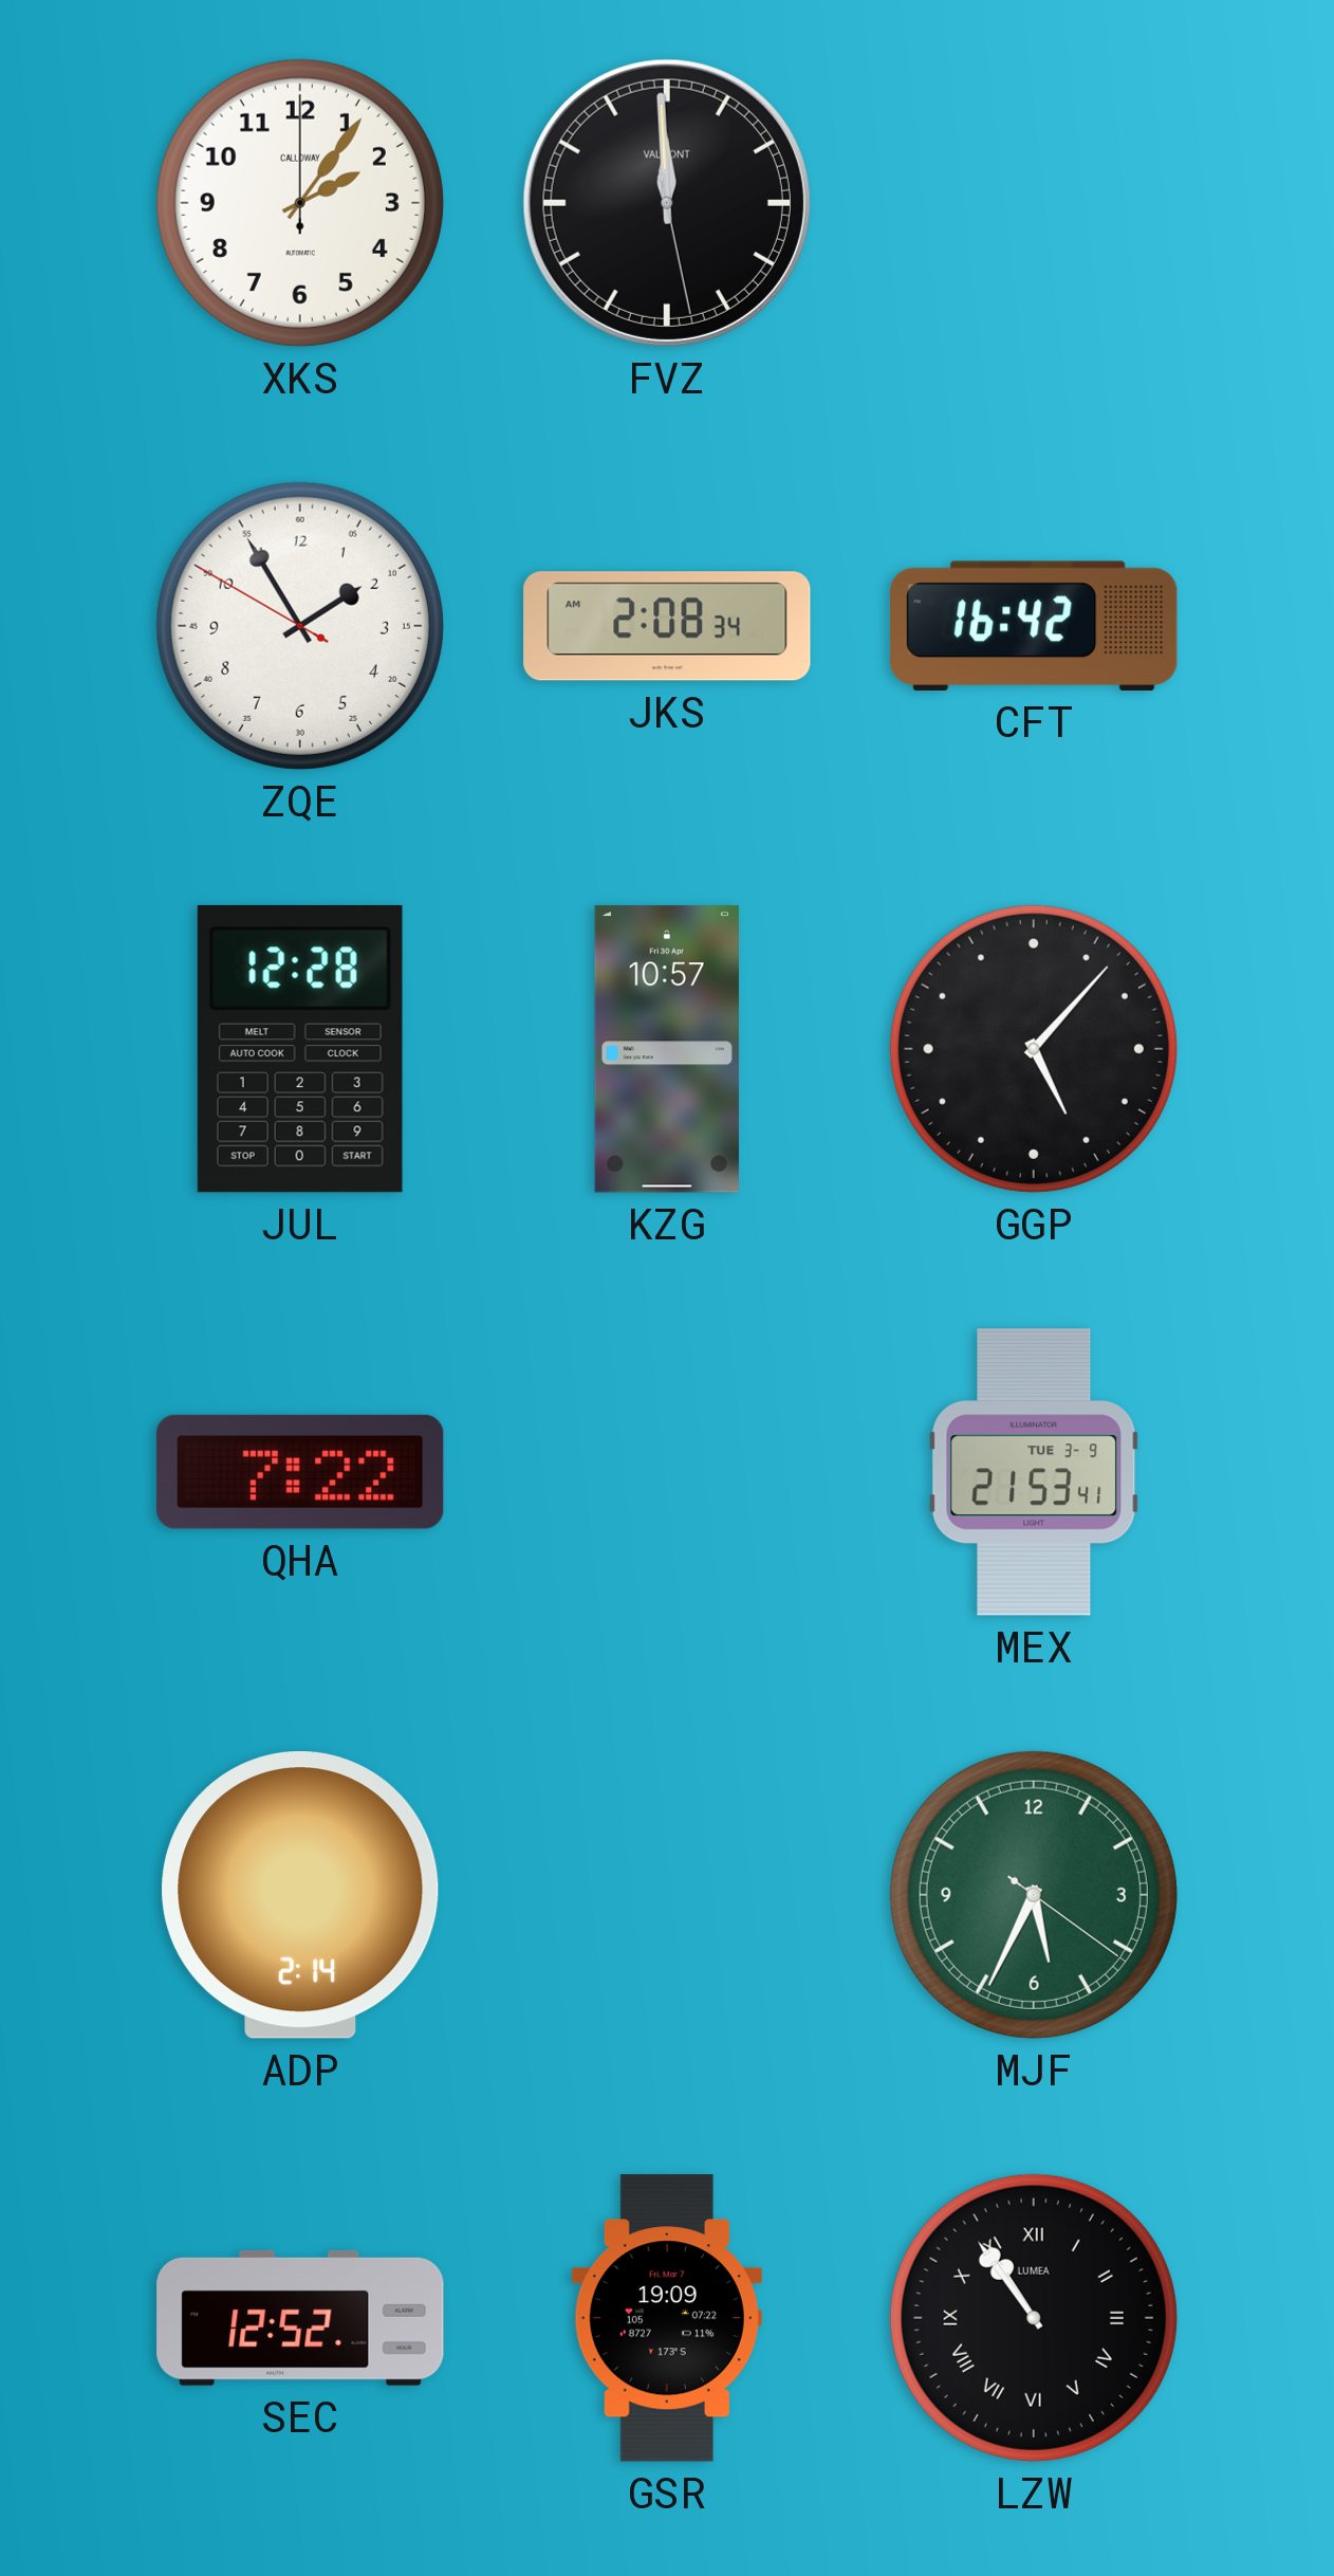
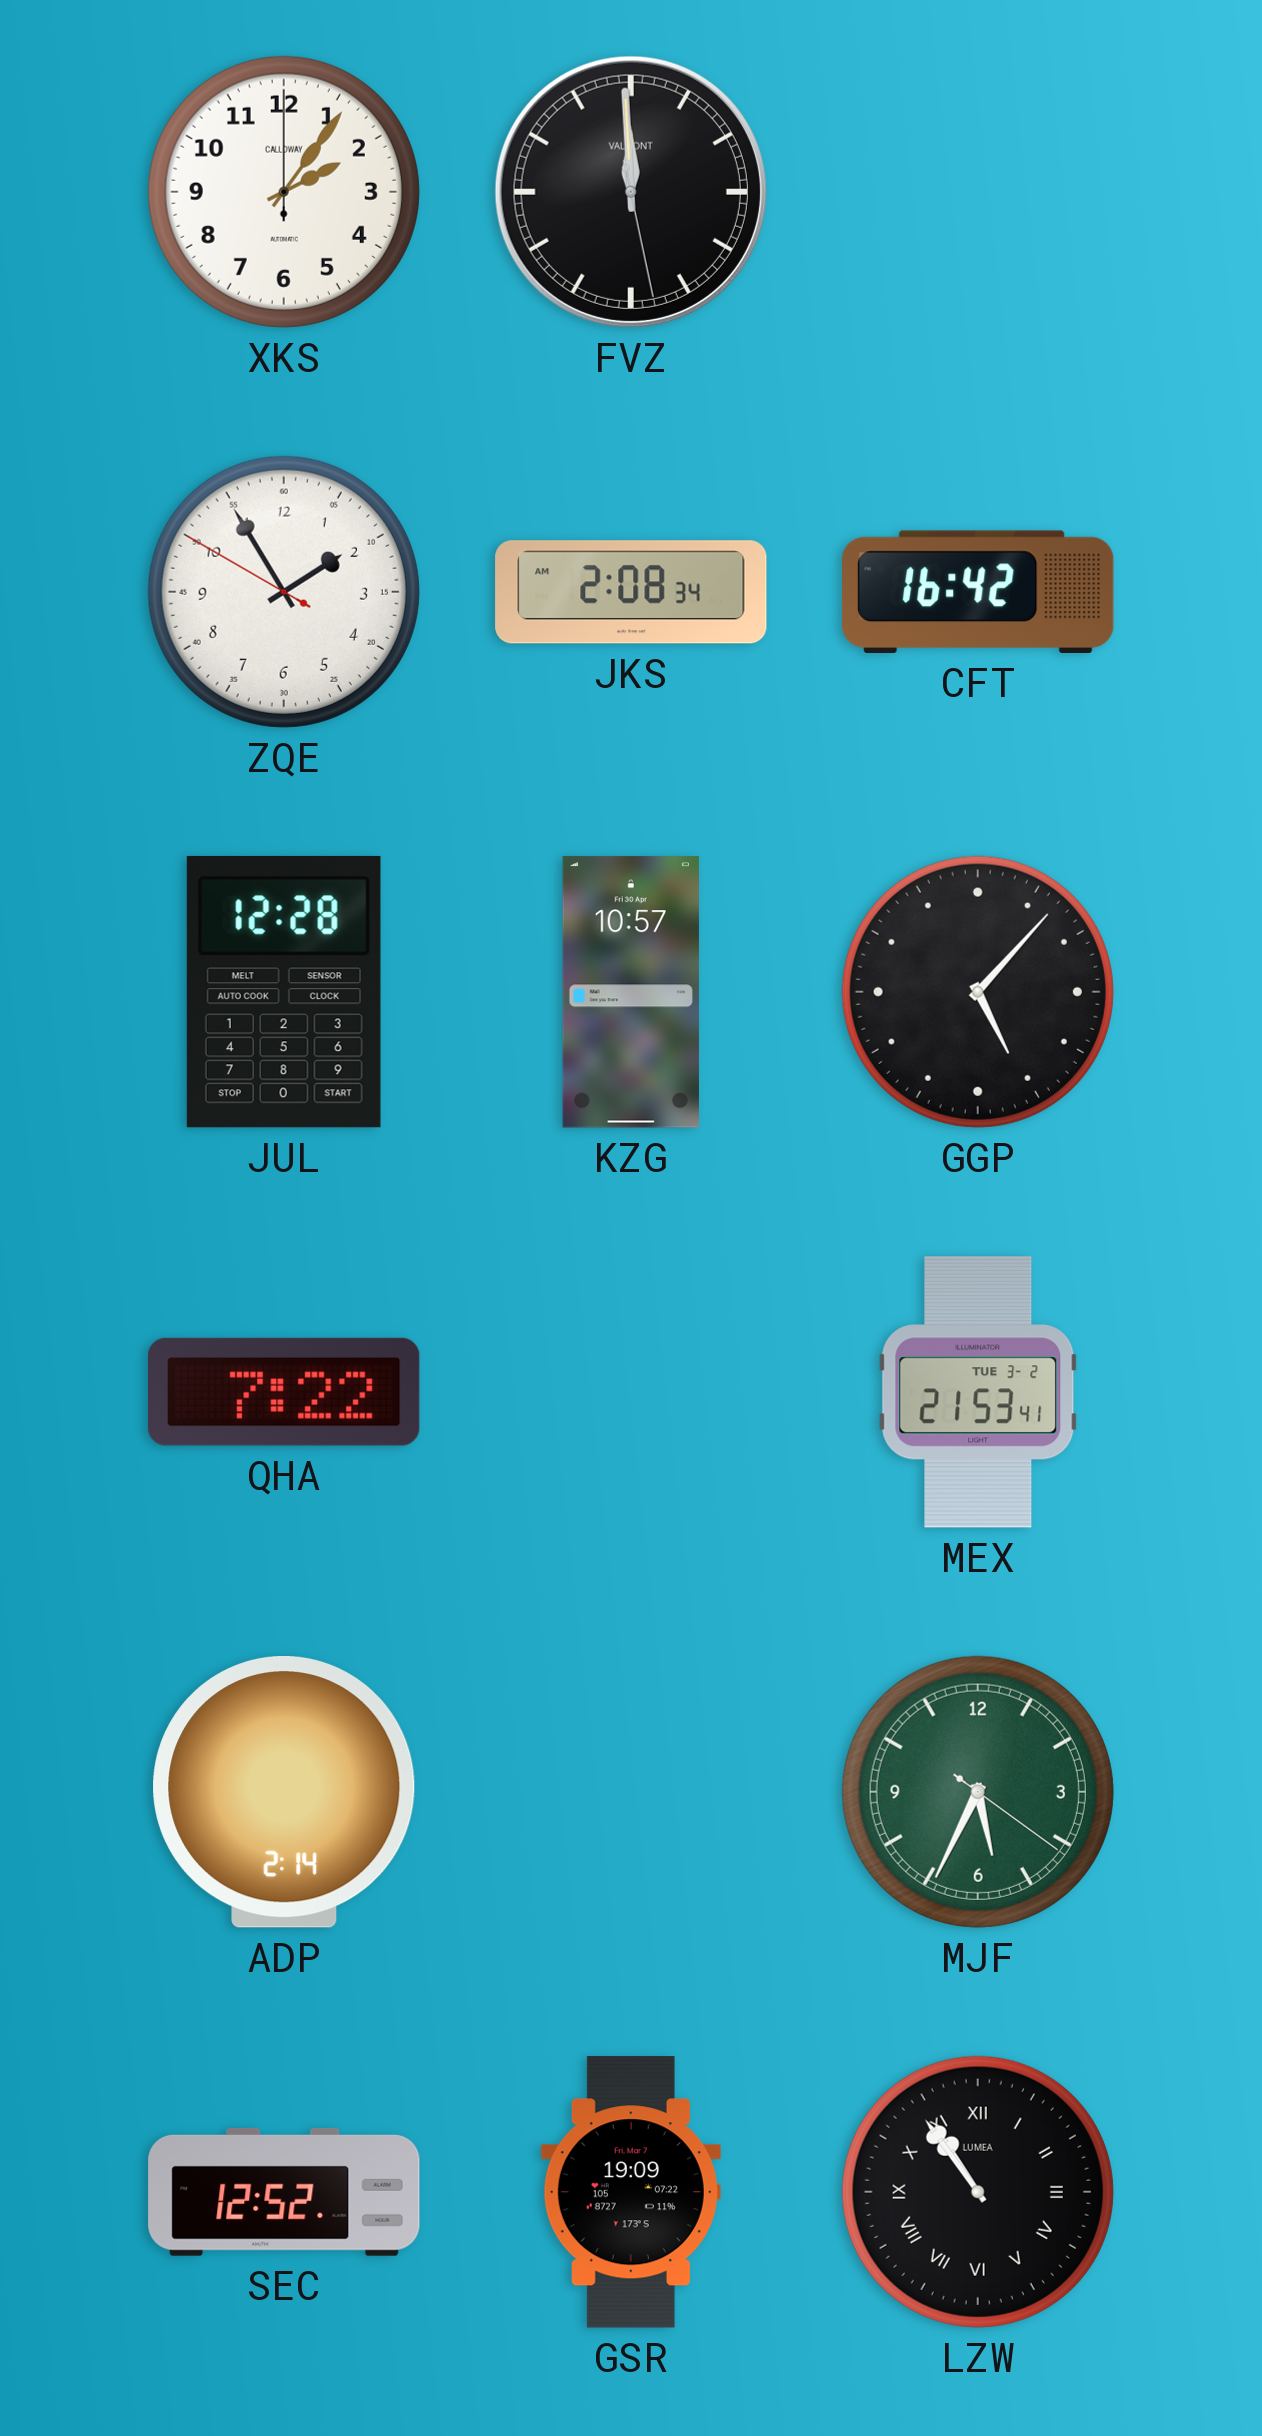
MEX date: TUE 3-9 -> TUE 3-2
